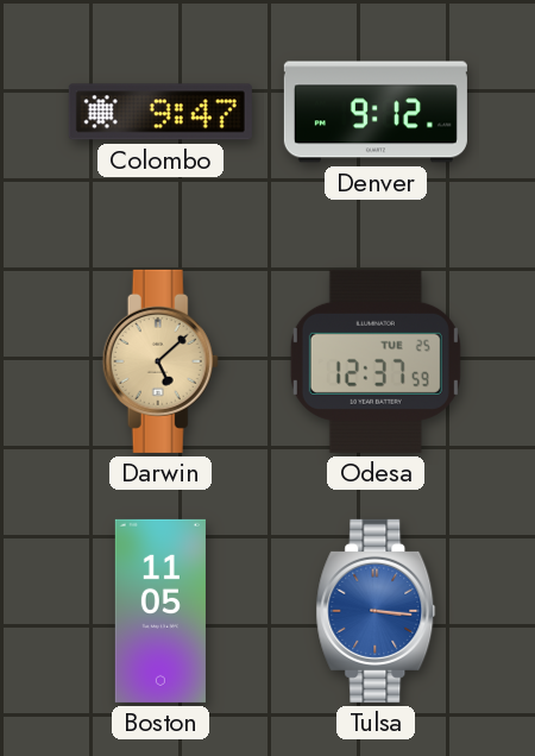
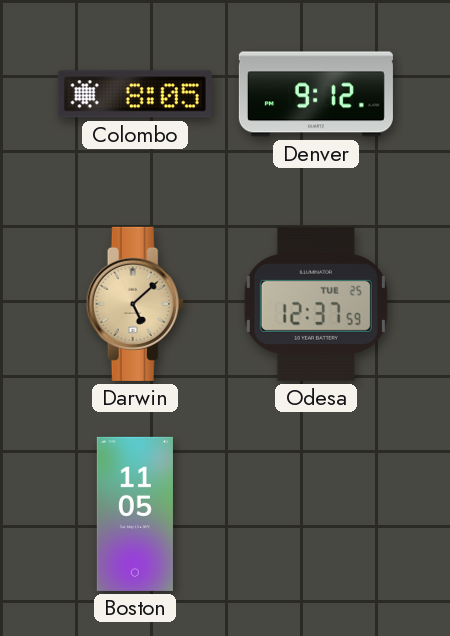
Colombo: 9:47 -> 8:05
Tulsa: 3:16 -> none
